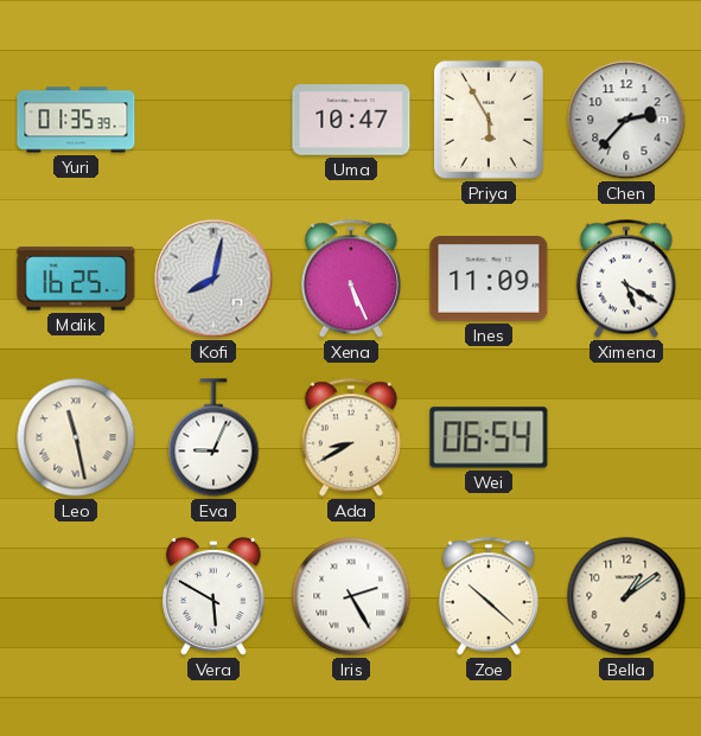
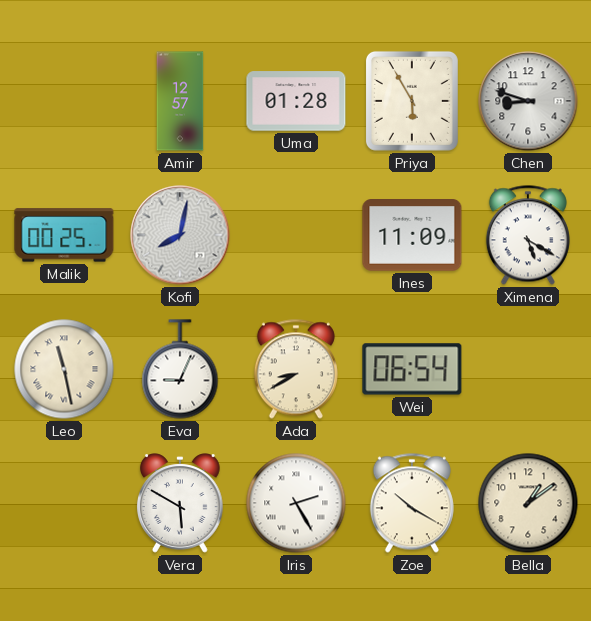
Yuri: 01:35 -> none
Amir: none -> 12:57
Uma: 10:47 -> 01:28
Chen: 2:37 -> 8:48
Malik: 16:25 -> 00:25
Xena: 5:26 -> none
Zoe: 10:22 -> 10:20
